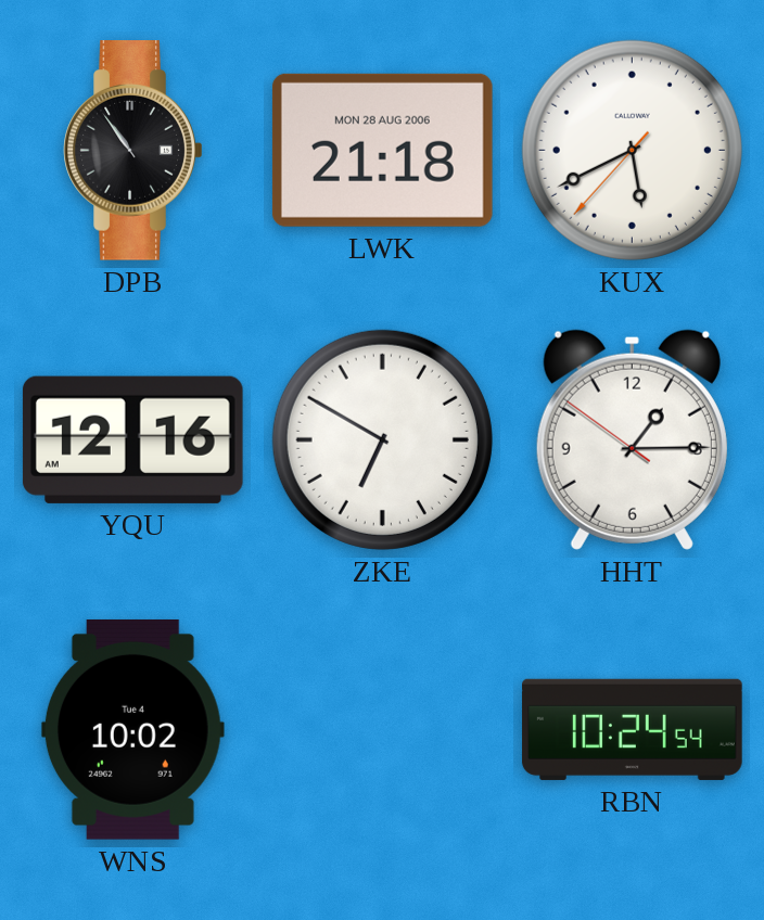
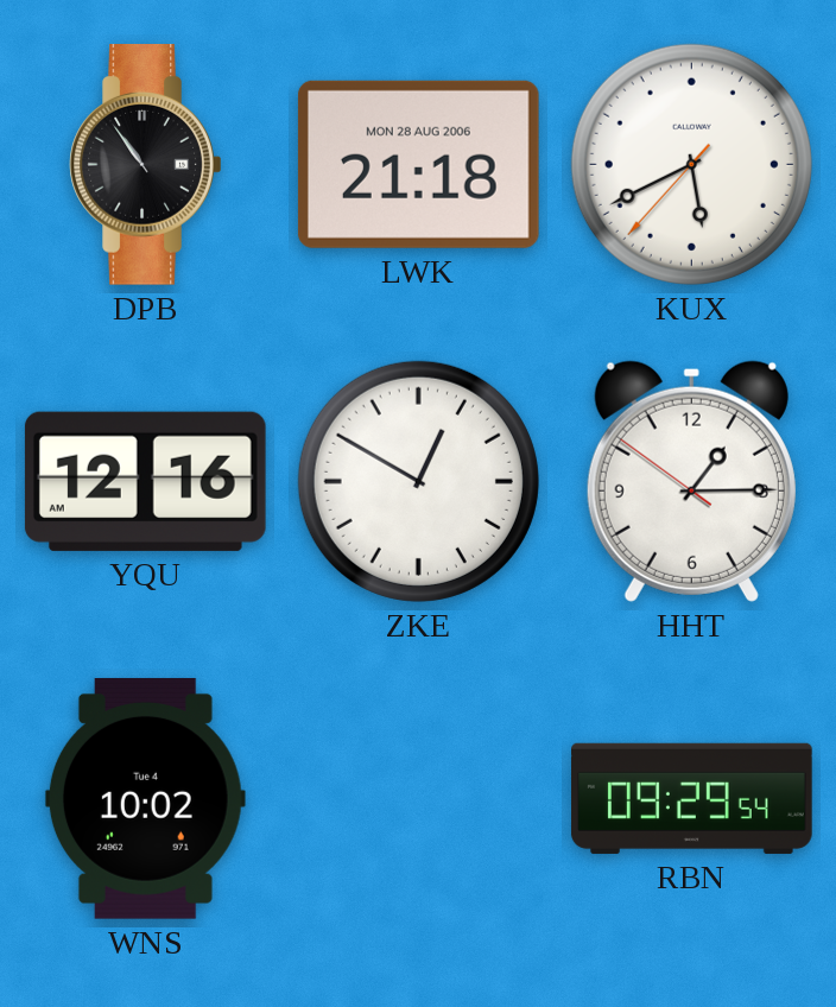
ZKE: 6:50 -> 12:50
RBN: 10:24 -> 09:29
